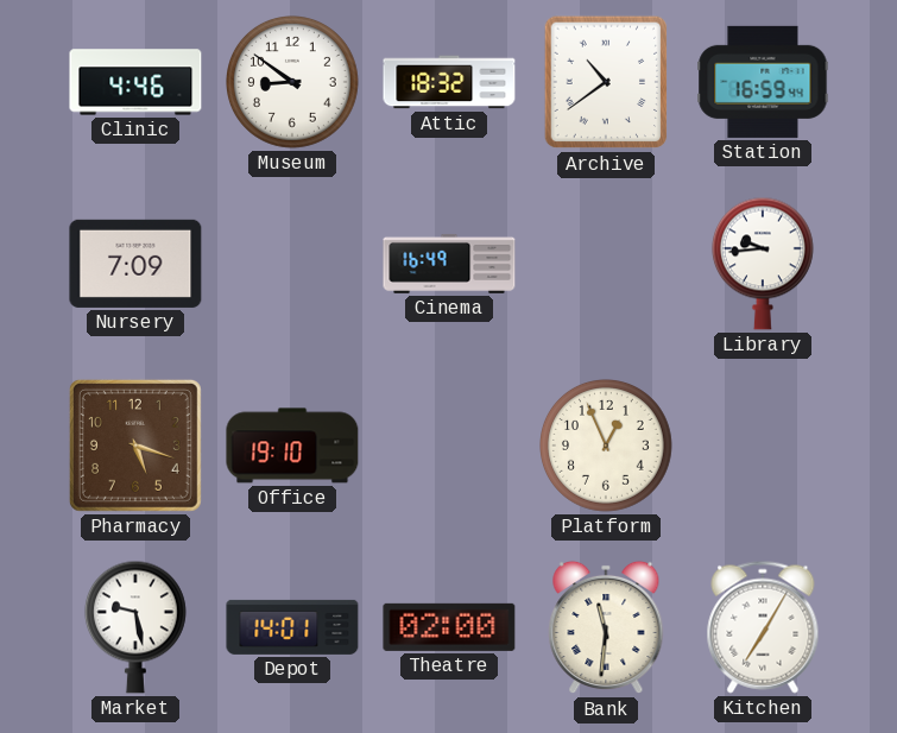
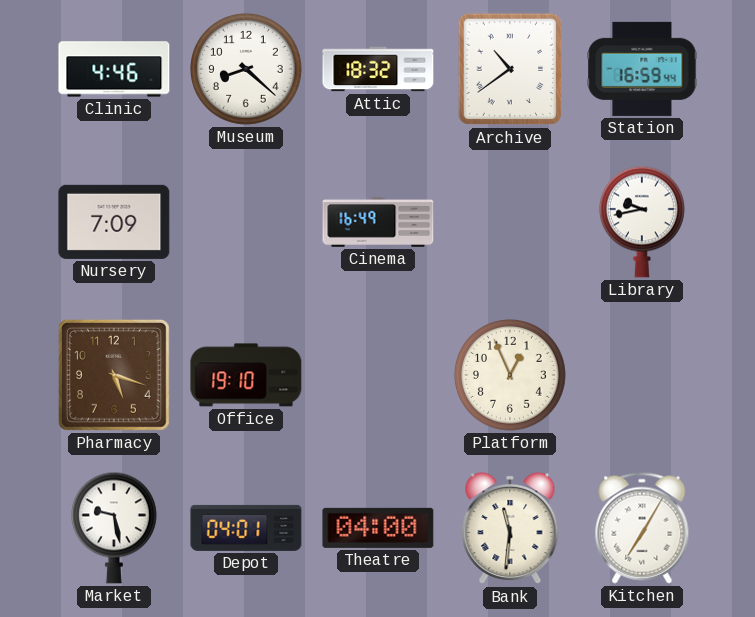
Museum: 8:51 -> 8:22
Library: 9:44 -> 9:43
Depot: 14:01 -> 04:01
Theatre: 02:00 -> 04:00
